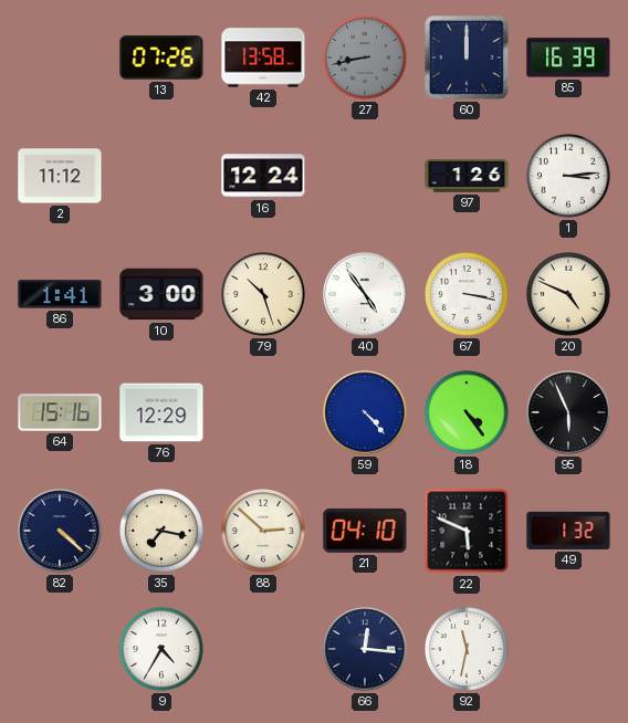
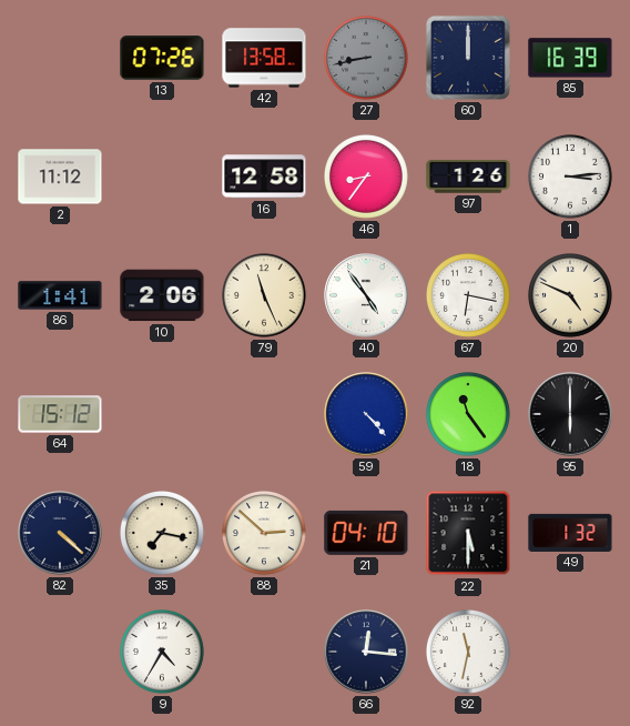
16: 12:24 -> 12:58
46: none -> 8:36
10: 3:00 -> 2:06
79: 10:27 -> 11:26
67: 3:17 -> 6:17
64: 15:16 -> 15:12
76: 12:29 -> none
18: 4:24 -> 11:24
95: 5:56 -> 6:00
22: 5:49 -> 5:30
